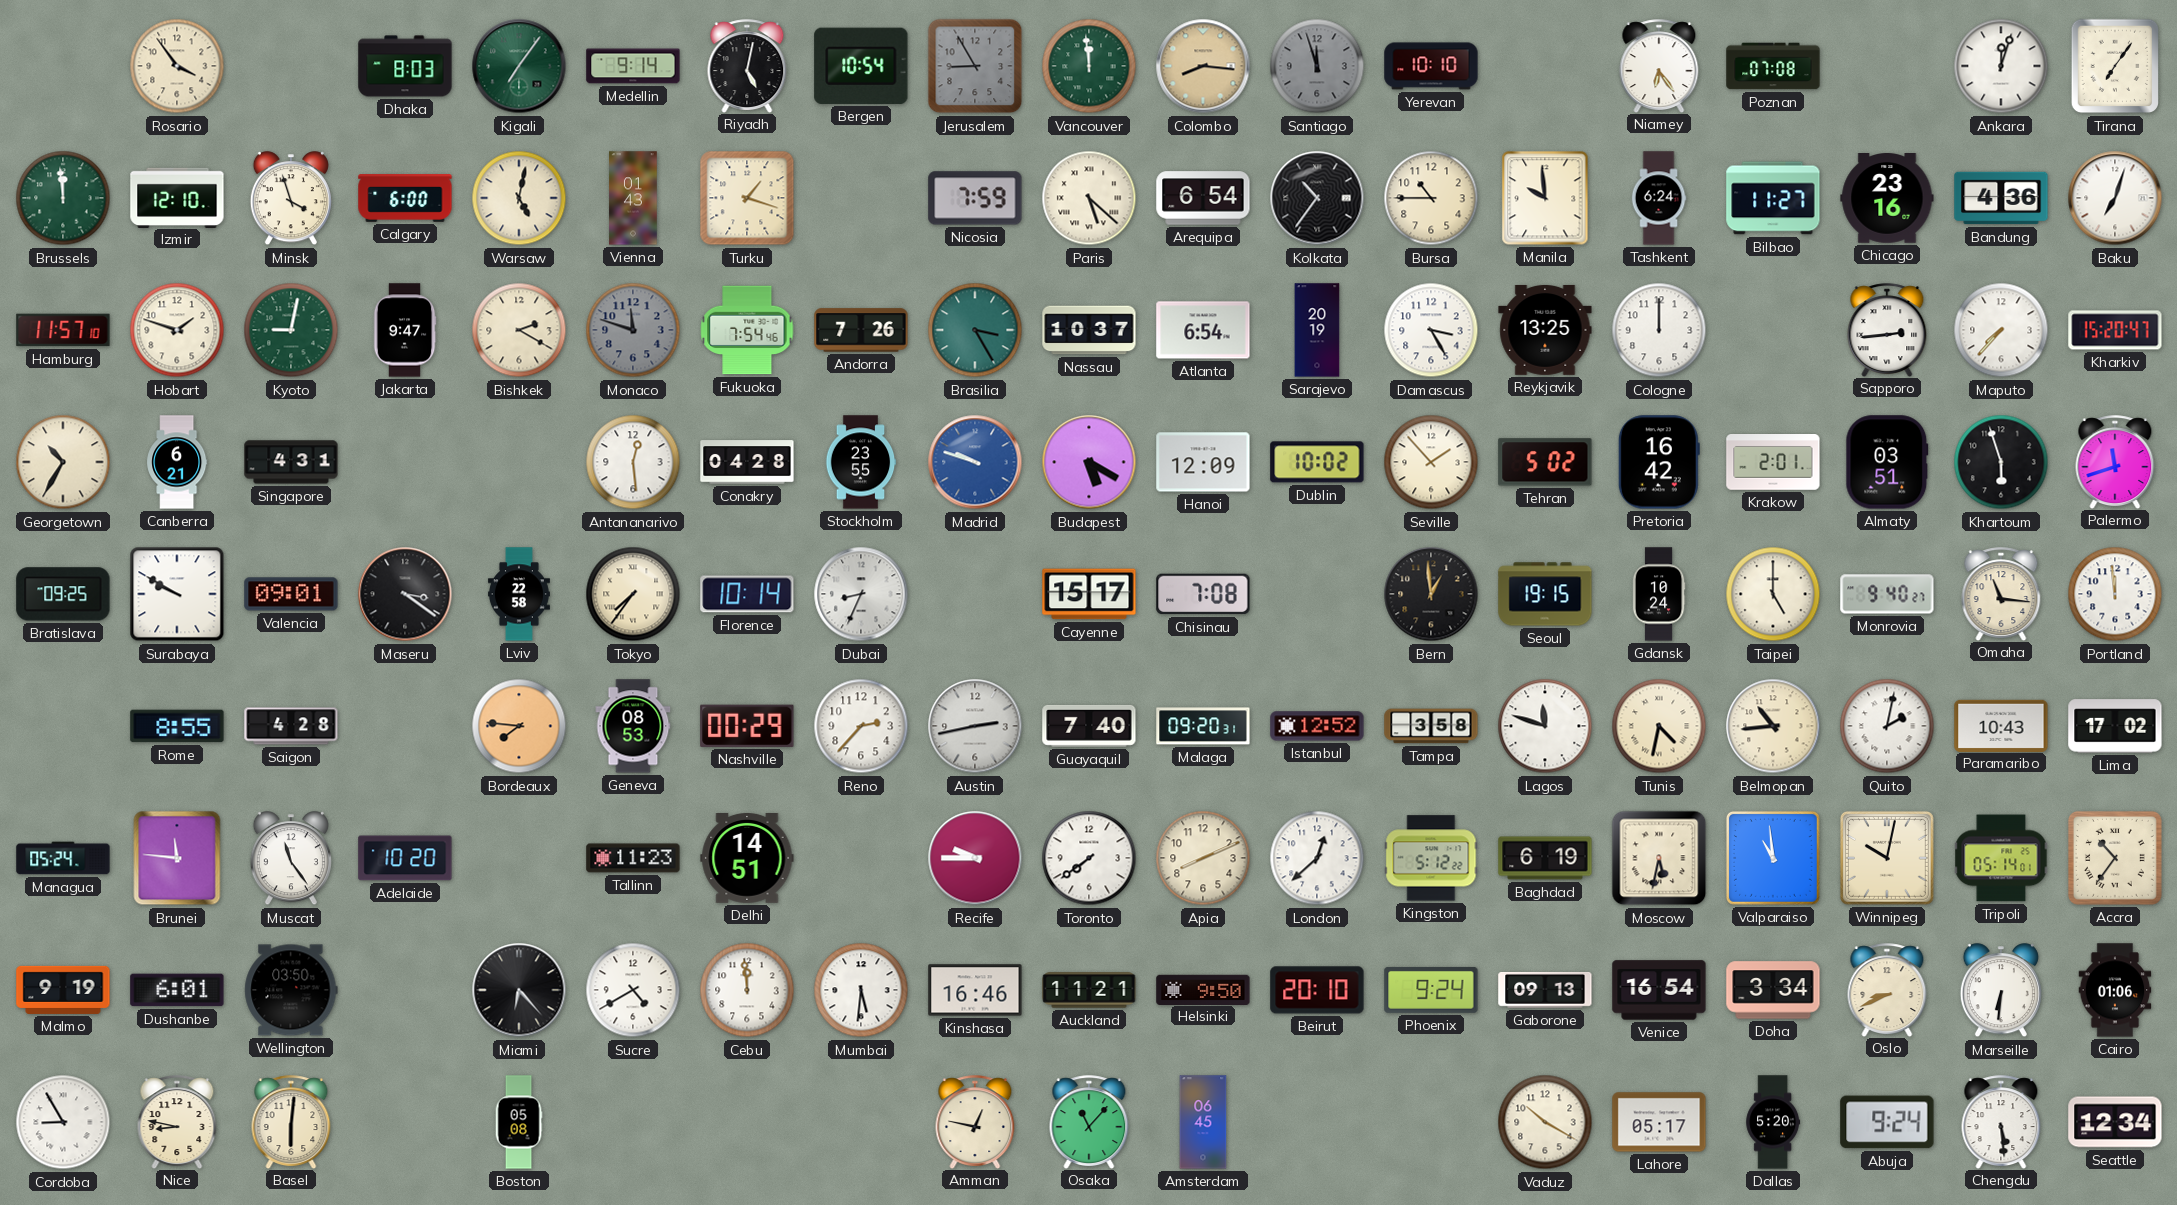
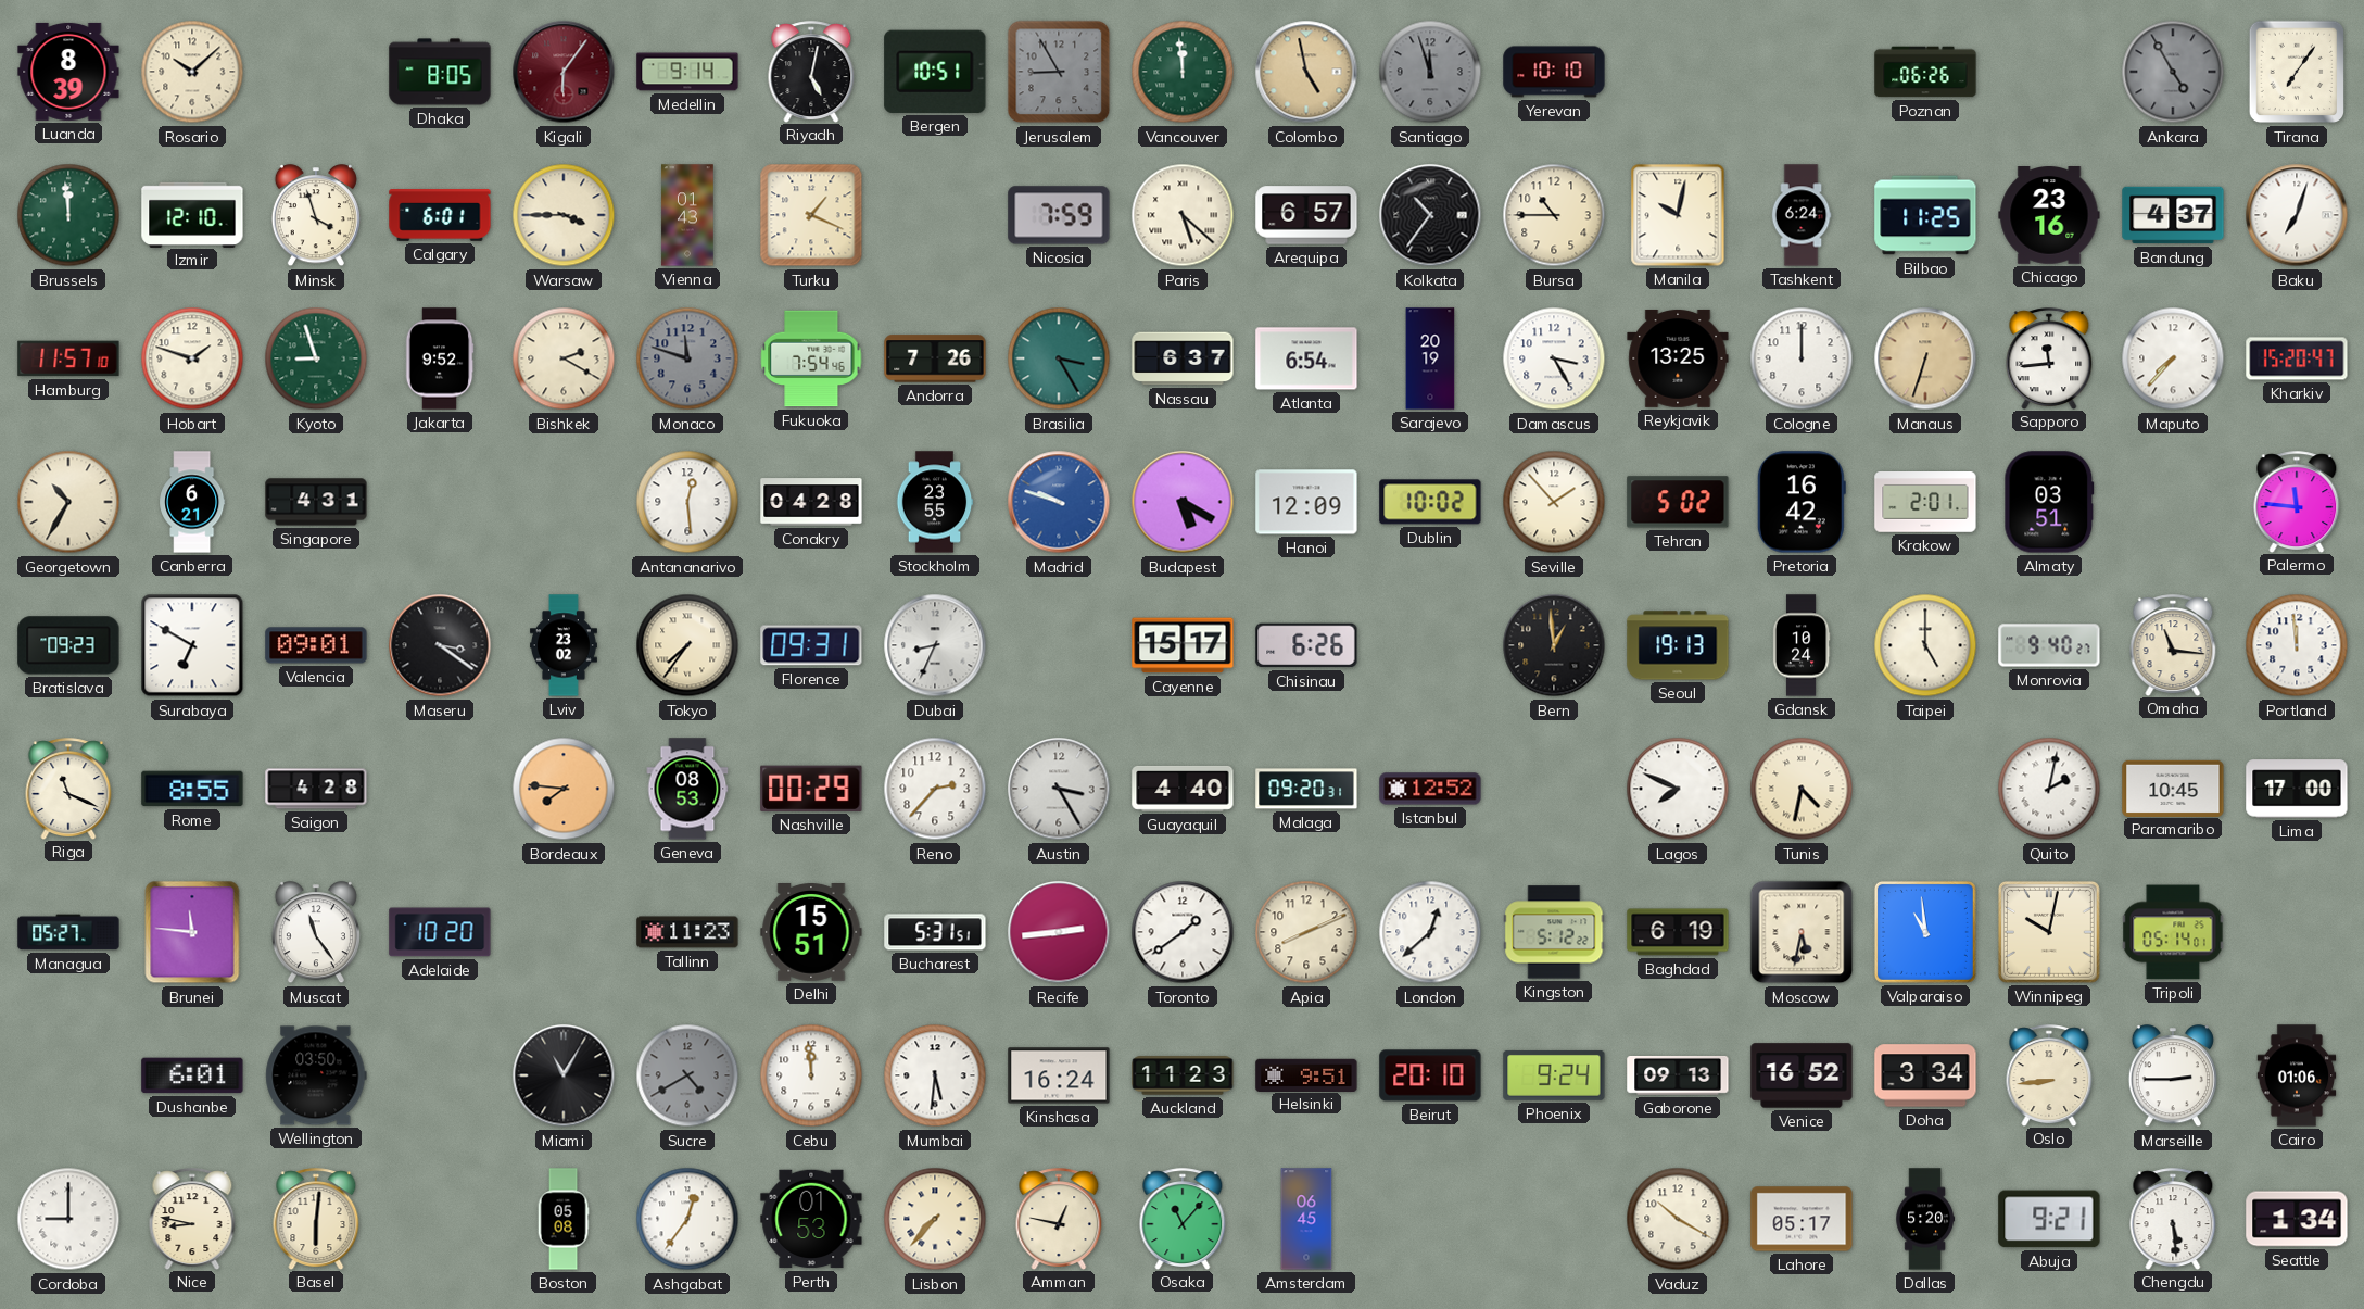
Luanda: none -> 8:39
Rosario: 3:54 -> 10:08
Dhaka: 8:03 -> 8:05
Kigali: 7:06 -> 6:06
Kigali dial: green -> burgundy
Bergen: 10:54 -> 10:51
Colombo: 8:16 -> 4:58
Niamey: 6:24 -> none
Poznan: 07:08 -> 06:26
Ankara: 12:03 -> 4:55
Ankara dial: white -> grey
Calgary: 6:00 -> 6:01
Warsaw: 5:02 -> 3:45
Turku: 1:18 -> 1:19
Arequipa: 6:54 -> 6:57
Manila: 9:59 -> 10:02
Bilbao: 11:27 -> 11:25
Bandung: 4:36 -> 4:37
Kyoto: 9:02 -> 8:57
Jakarta: 9:47 -> 9:52
Nassau: 10:37 -> 6:37
Manaus: none -> 6:33
Sapporo: 2:44 -> 11:44
Khartoum: 5:57 -> none
Palermo: 11:42 -> 11:46
Bratislava: 09:25 -> 09:23
Surabaya: 9:50 -> 6:50
Lviv: 22:58 -> 23:02
Florence: 10:14 -> 09:31
Chisinau: 7:08 -> 6:26
Seoul: 19:15 -> 19:13
Riga: none -> 11:19
Austin: 2:43 -> 3:25
Guayaquil: 7:40 -> 4:40
Tampa: 3:58 -> none
Lagos: 11:48 -> 7:49
Belmopan: 10:44 -> none
Paramaribo: 10:43 -> 10:45
Lima: 17:02 -> 17:00
Managua: 05:24 -> 05:27
Delhi: 14:51 -> 15:51
Bucharest: none -> 5:31
Recife: 9:45 -> 2:44
Toronto: 7:39 -> 1:39
Accra: 10:36 -> none
Malmo: 9:19 -> none
Miami: 6:23 -> 11:05
Sucre dial: white -> grey
Kinshasa: 16:46 -> 16:24
Auckland: 11:21 -> 11:23
Helsinki: 9:50 -> 9:51
Venice: 16:54 -> 16:52
Oslo: 8:41 -> 8:44
Marseille: 6:31 -> 2:45
Cordoba: 8:55 -> 9:00
Ashgabat: none -> 12:36
Perth: none -> 01:53
Lisbon: none -> 7:37
Abuja: 9:24 -> 9:21
Seattle: 12:34 -> 1:34
